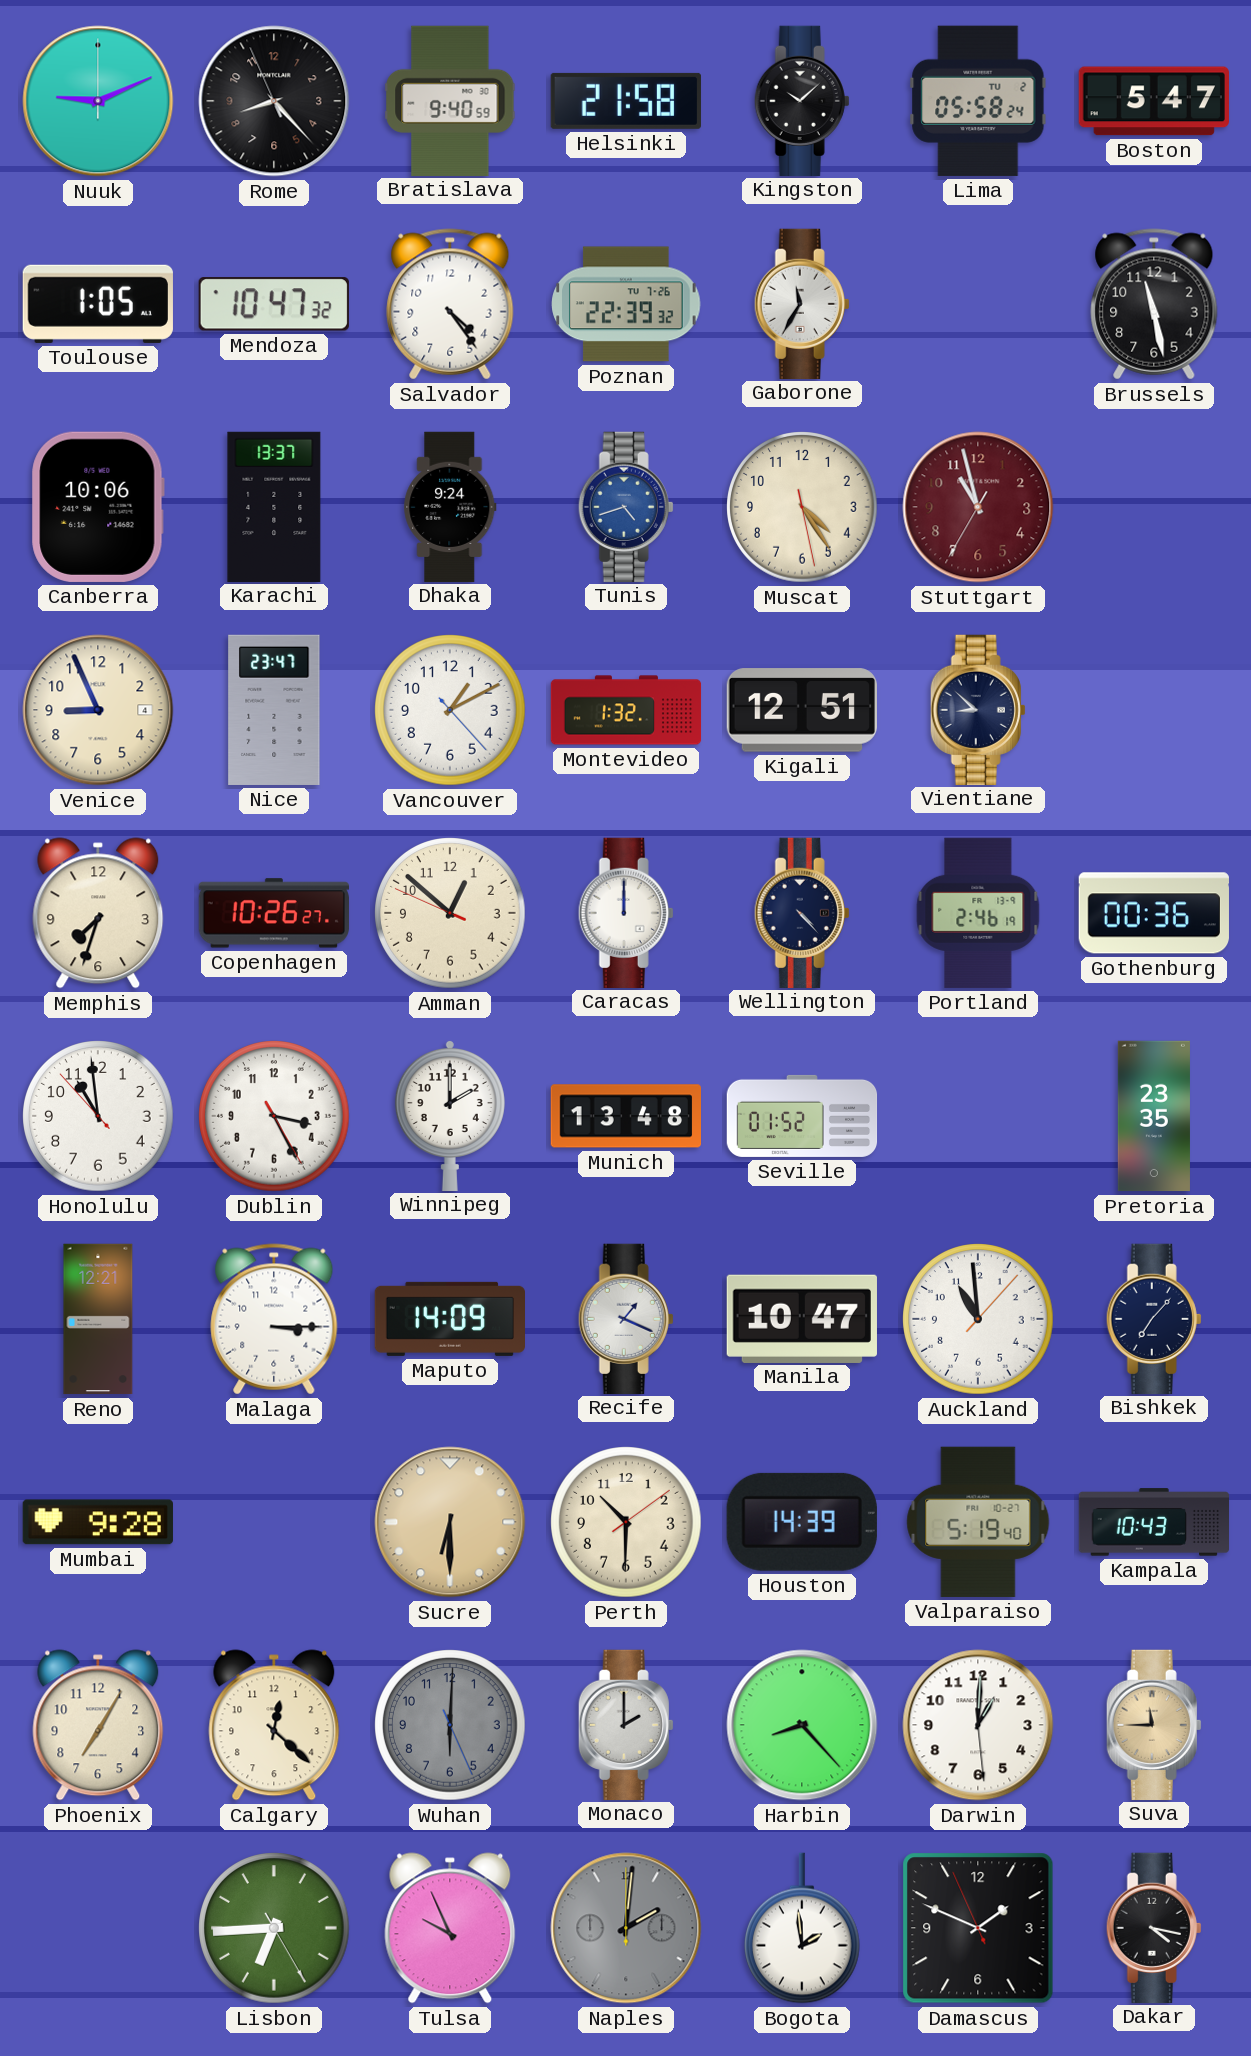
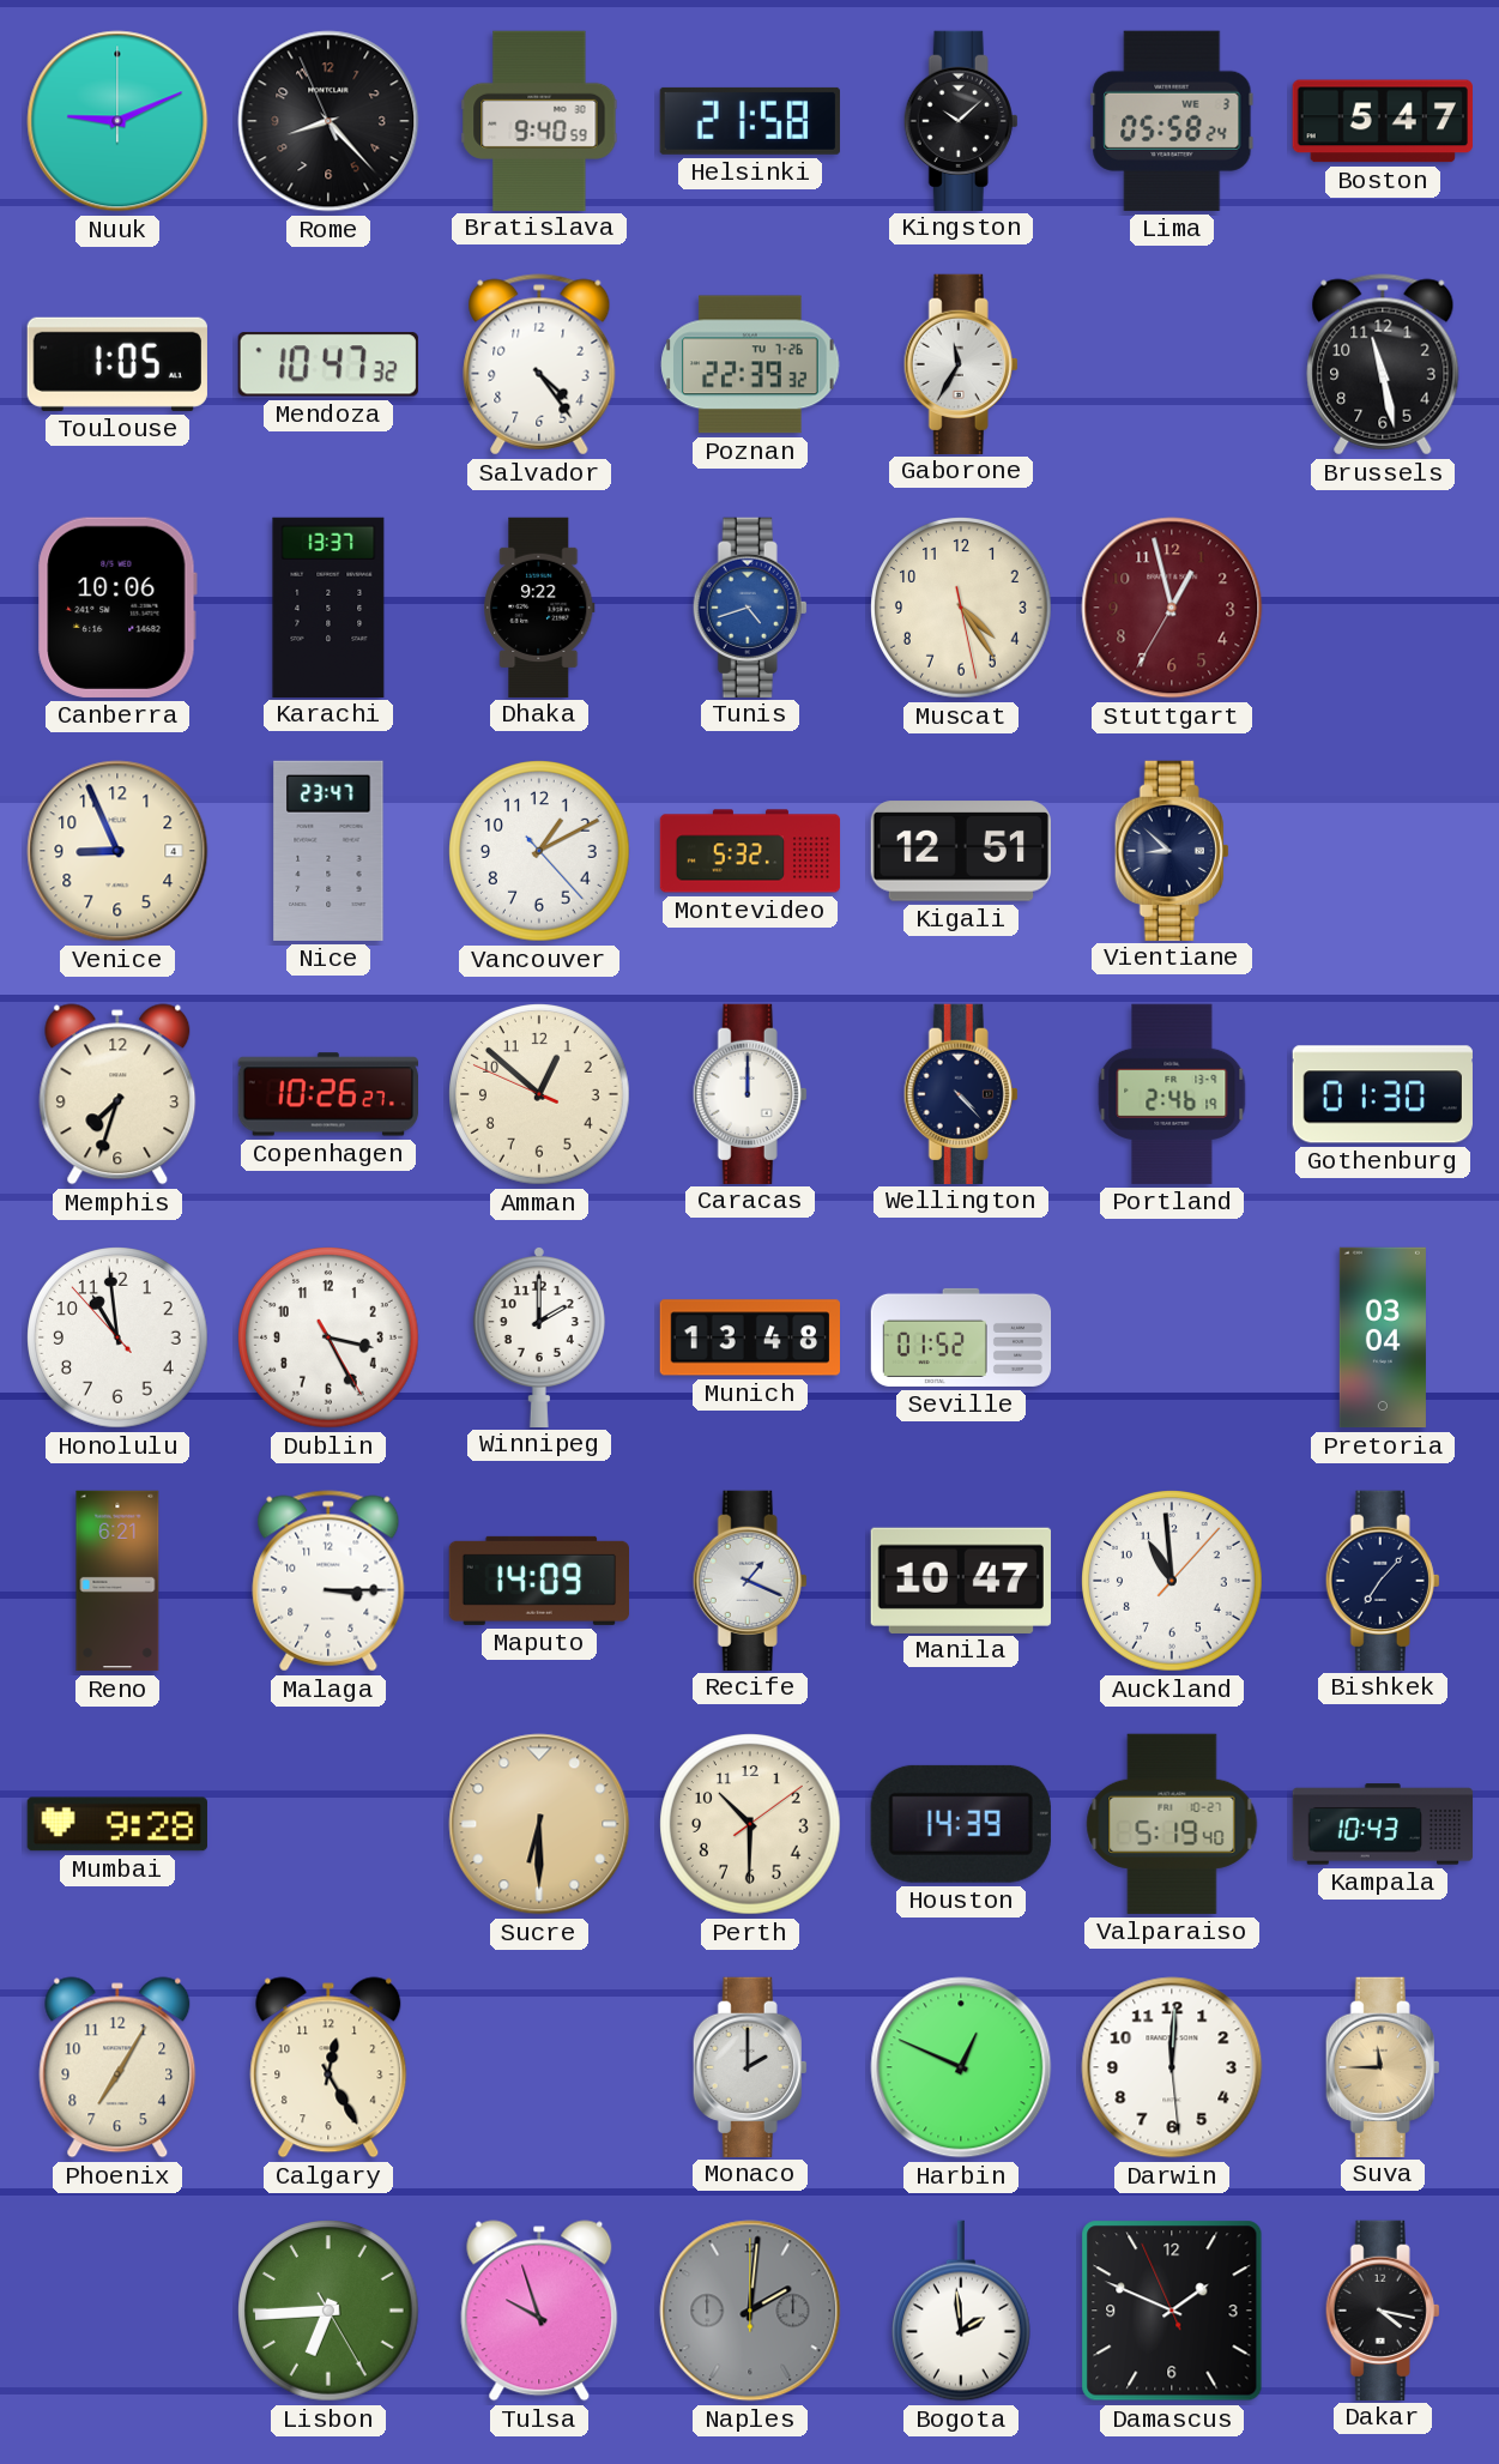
Lima date: TU 2 -> WE 3
Dhaka: 9:24 -> 9:22
Stuttgart: 10:57 -> 12:57
Montevideo: 1:32 -> 5:32
Gothenburg: 00:36 -> 01:30
Pretoria: 23:35 -> 03:04
Reno: 12:21 -> 6:21
Calgary: 12:22 -> 12:25
Wuhan: 6:00 -> none
Harbin: 8:23 -> 12:49
Darwin: 1:00 -> 12:00
Tulsa: 9:56 -> 9:57
